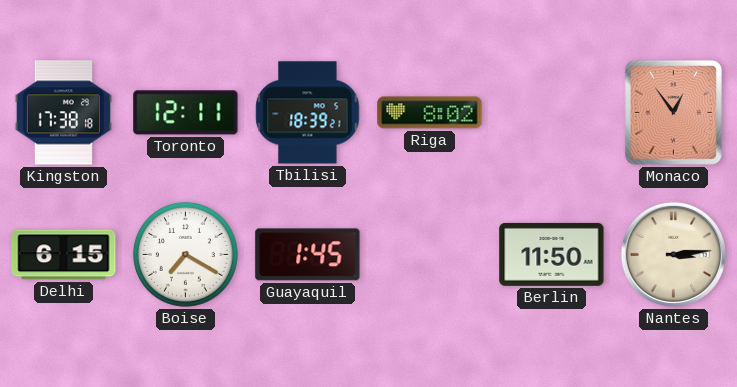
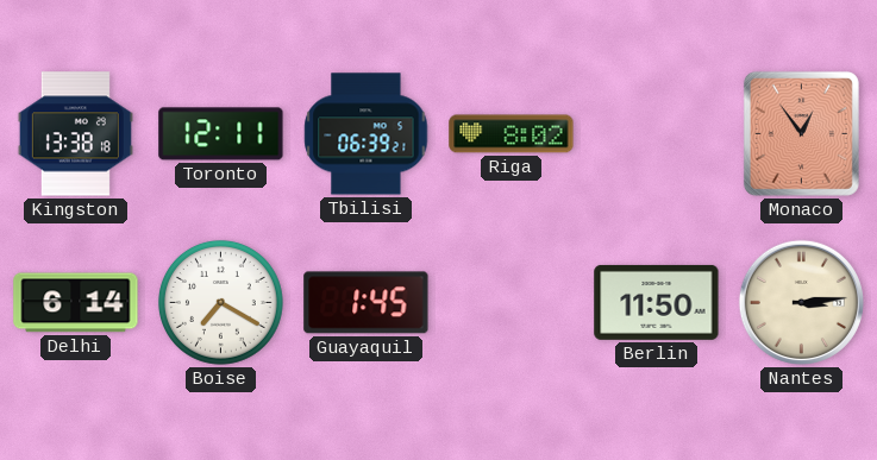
Kingston: 17:38 -> 13:38
Tbilisi: 18:39 -> 06:39
Delhi: 6:15 -> 6:14
